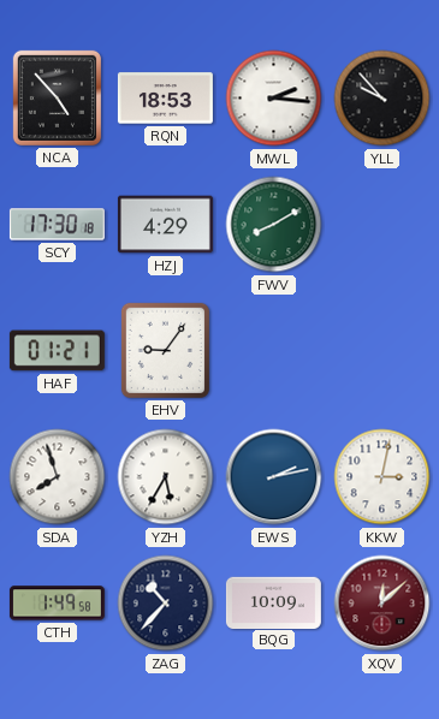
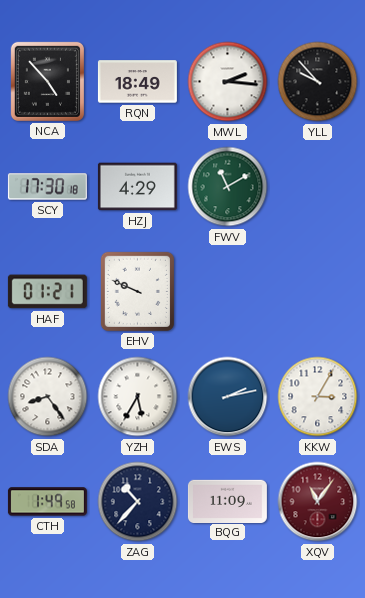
RQN: 18:53 -> 18:49
FWV: 8:10 -> 11:10
EHV: 9:06 -> 9:49
SDA: 7:57 -> 8:24
KKW: 3:02 -> 3:05
BQG: 10:09 -> 11:09
XQV: 12:08 -> 11:06
